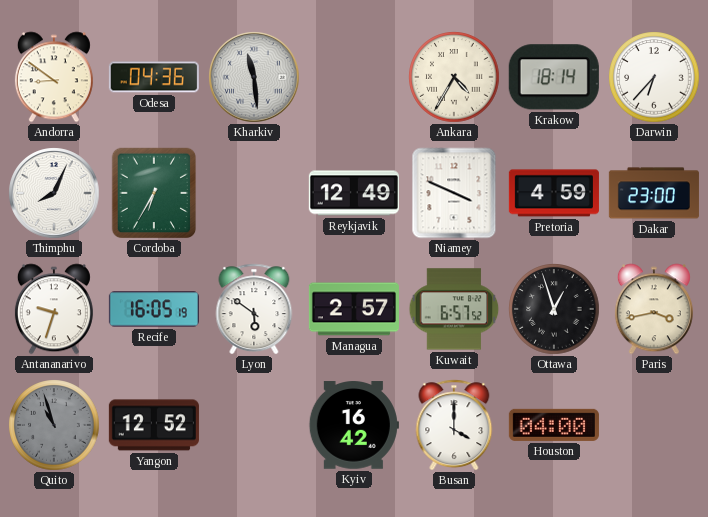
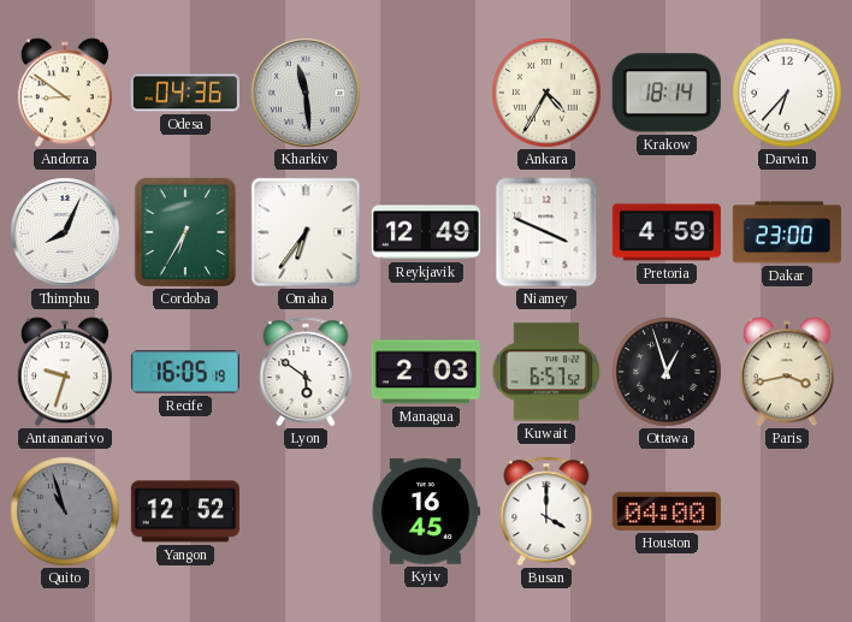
Omaha: none -> 6:36
Managua: 2:57 -> 2:03
Kyiv: 16:42 -> 16:45
